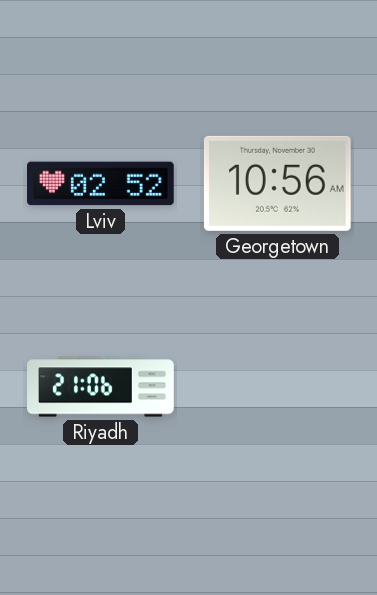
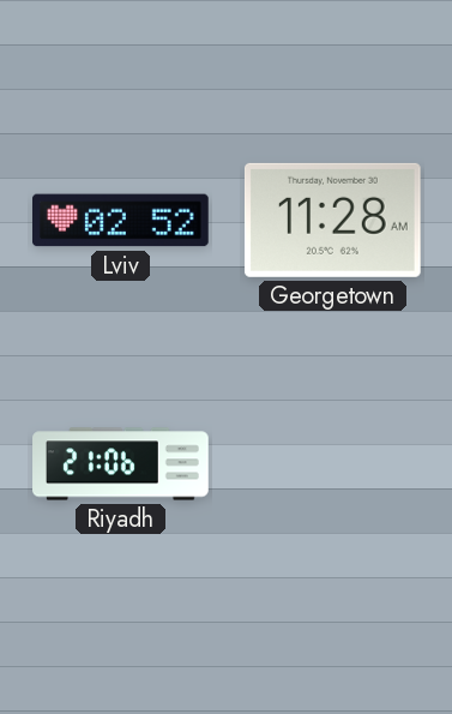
Georgetown: 10:56 -> 11:28
